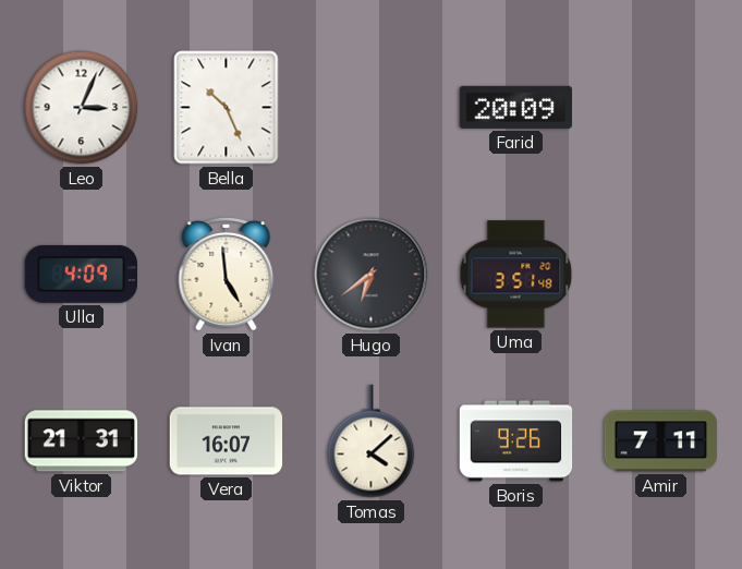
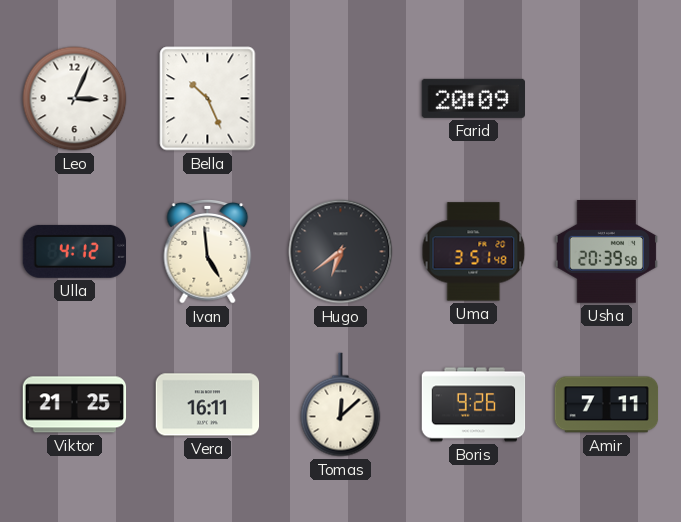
Ulla: 4:09 -> 4:12
Usha: none -> 20:39
Viktor: 21:31 -> 21:25
Vera: 16:07 -> 16:11
Tomas: 4:08 -> 12:08
